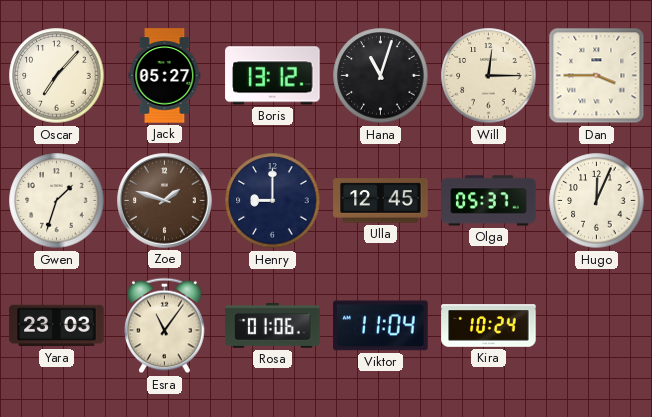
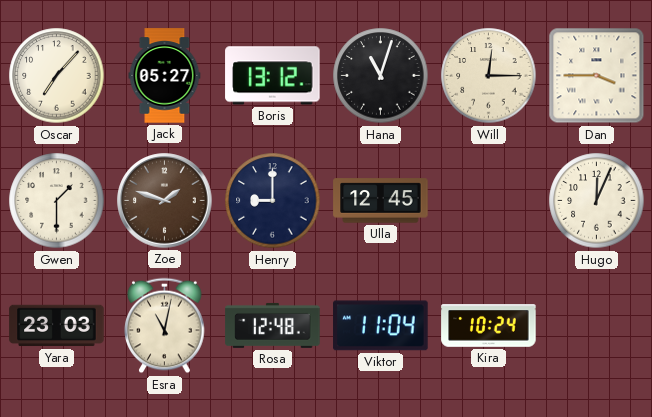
Gwen: 1:33 -> 1:30
Olga: 05:37 -> none
Esra: 11:06 -> 11:02
Rosa: 01:06 -> 12:48
